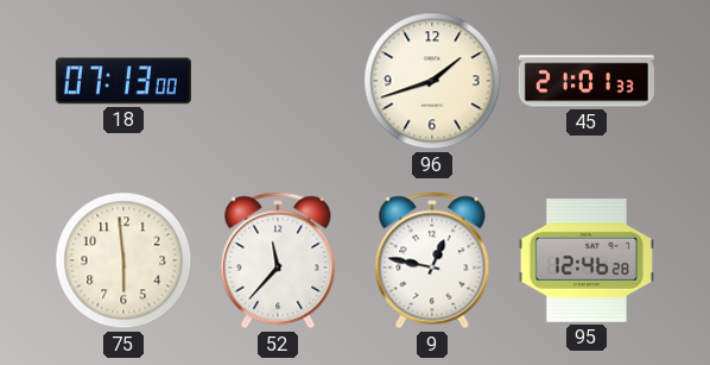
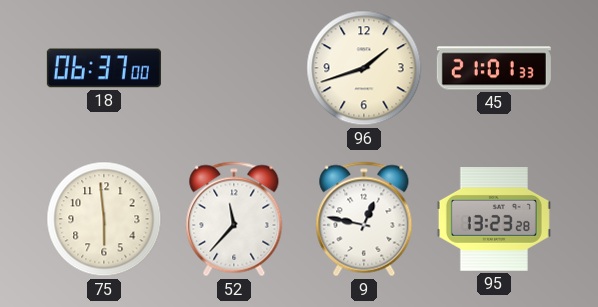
18: 07:13 -> 06:37
95: 12:46 -> 13:23
